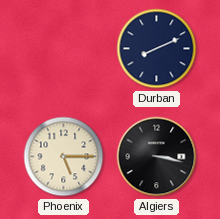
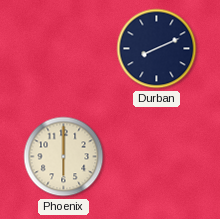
Phoenix: 5:15 -> 6:00
Algiers: 3:17 -> none
